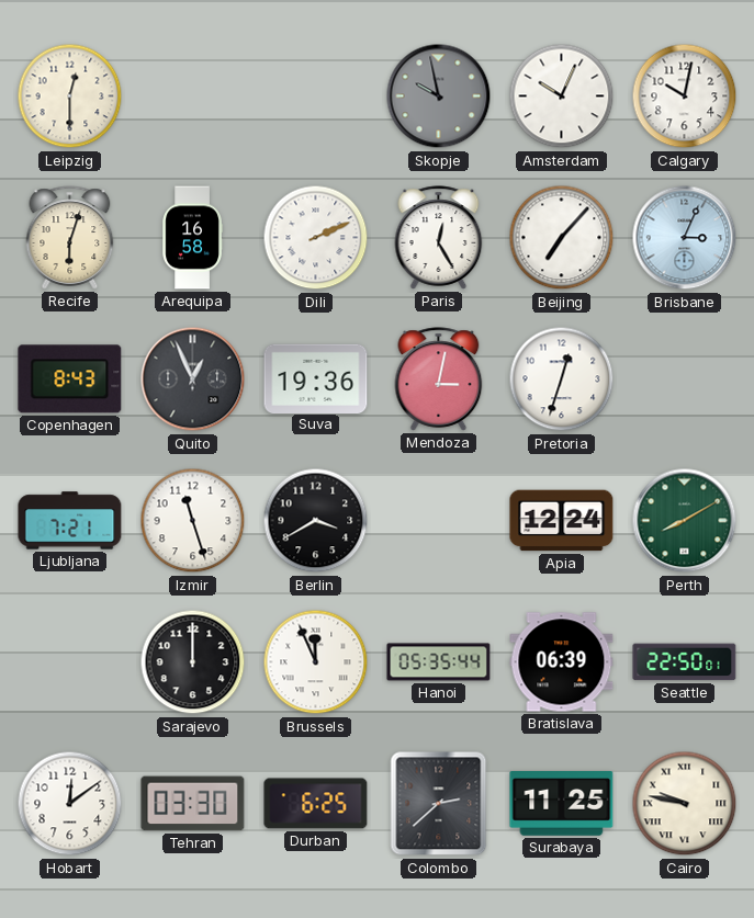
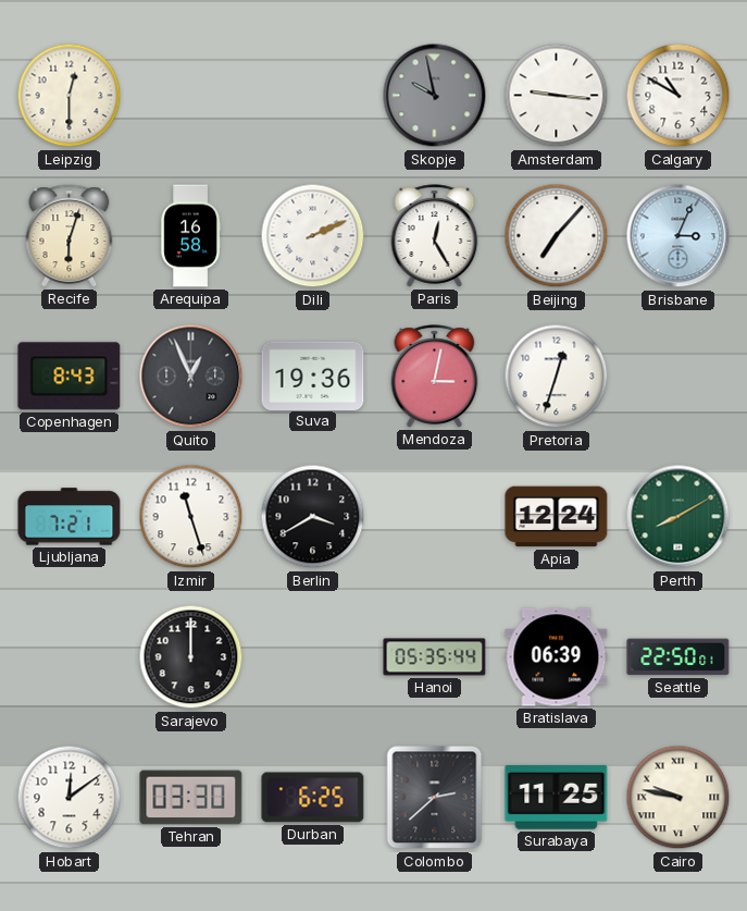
Amsterdam: 10:04 -> 9:16
Calgary: 10:02 -> 10:50
Brussels: 11:56 -> none
